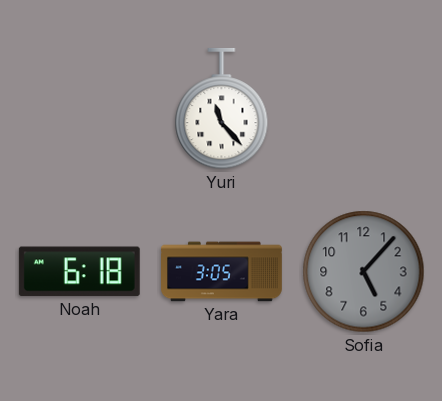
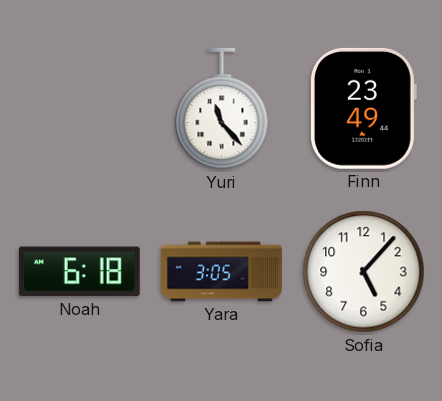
Finn: none -> 23:49
Sofia dial: grey -> white
